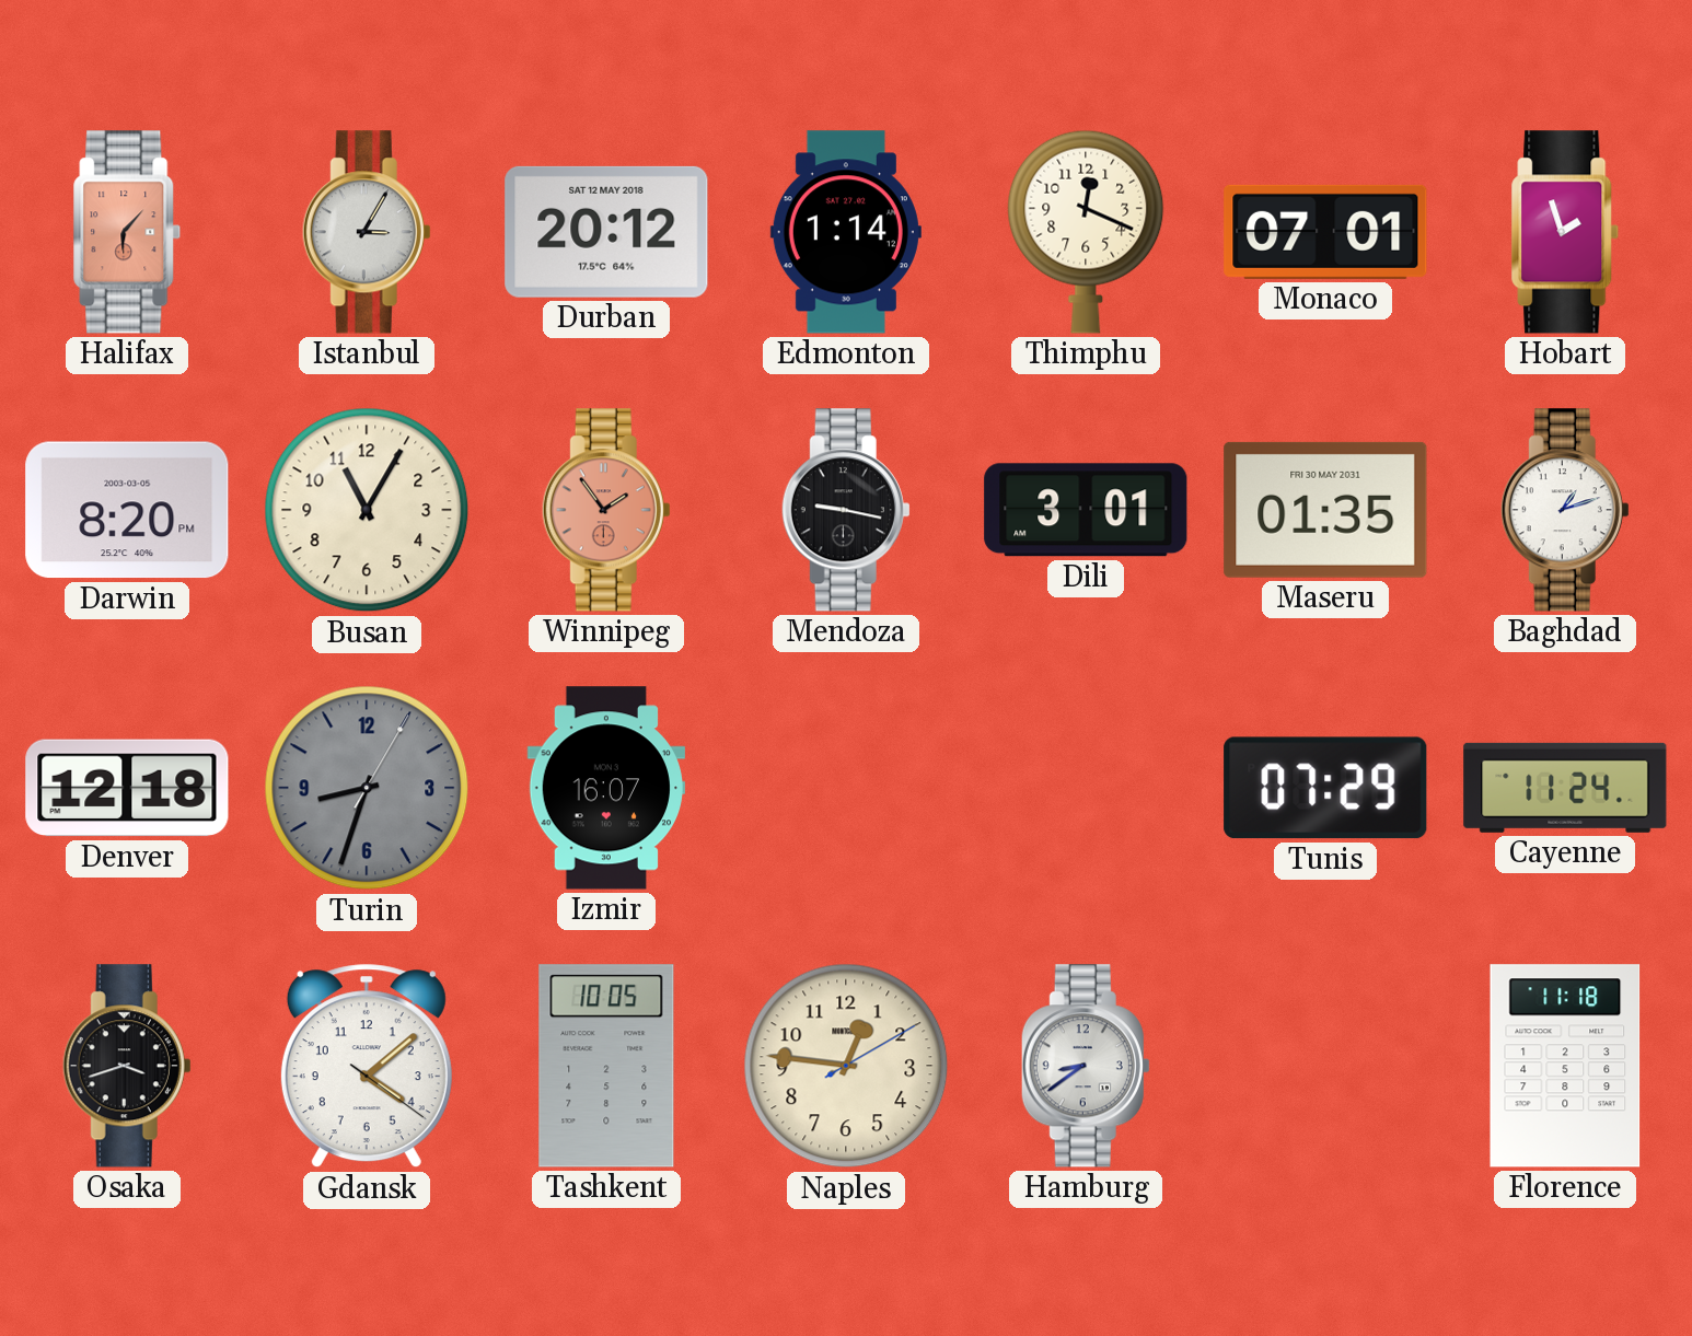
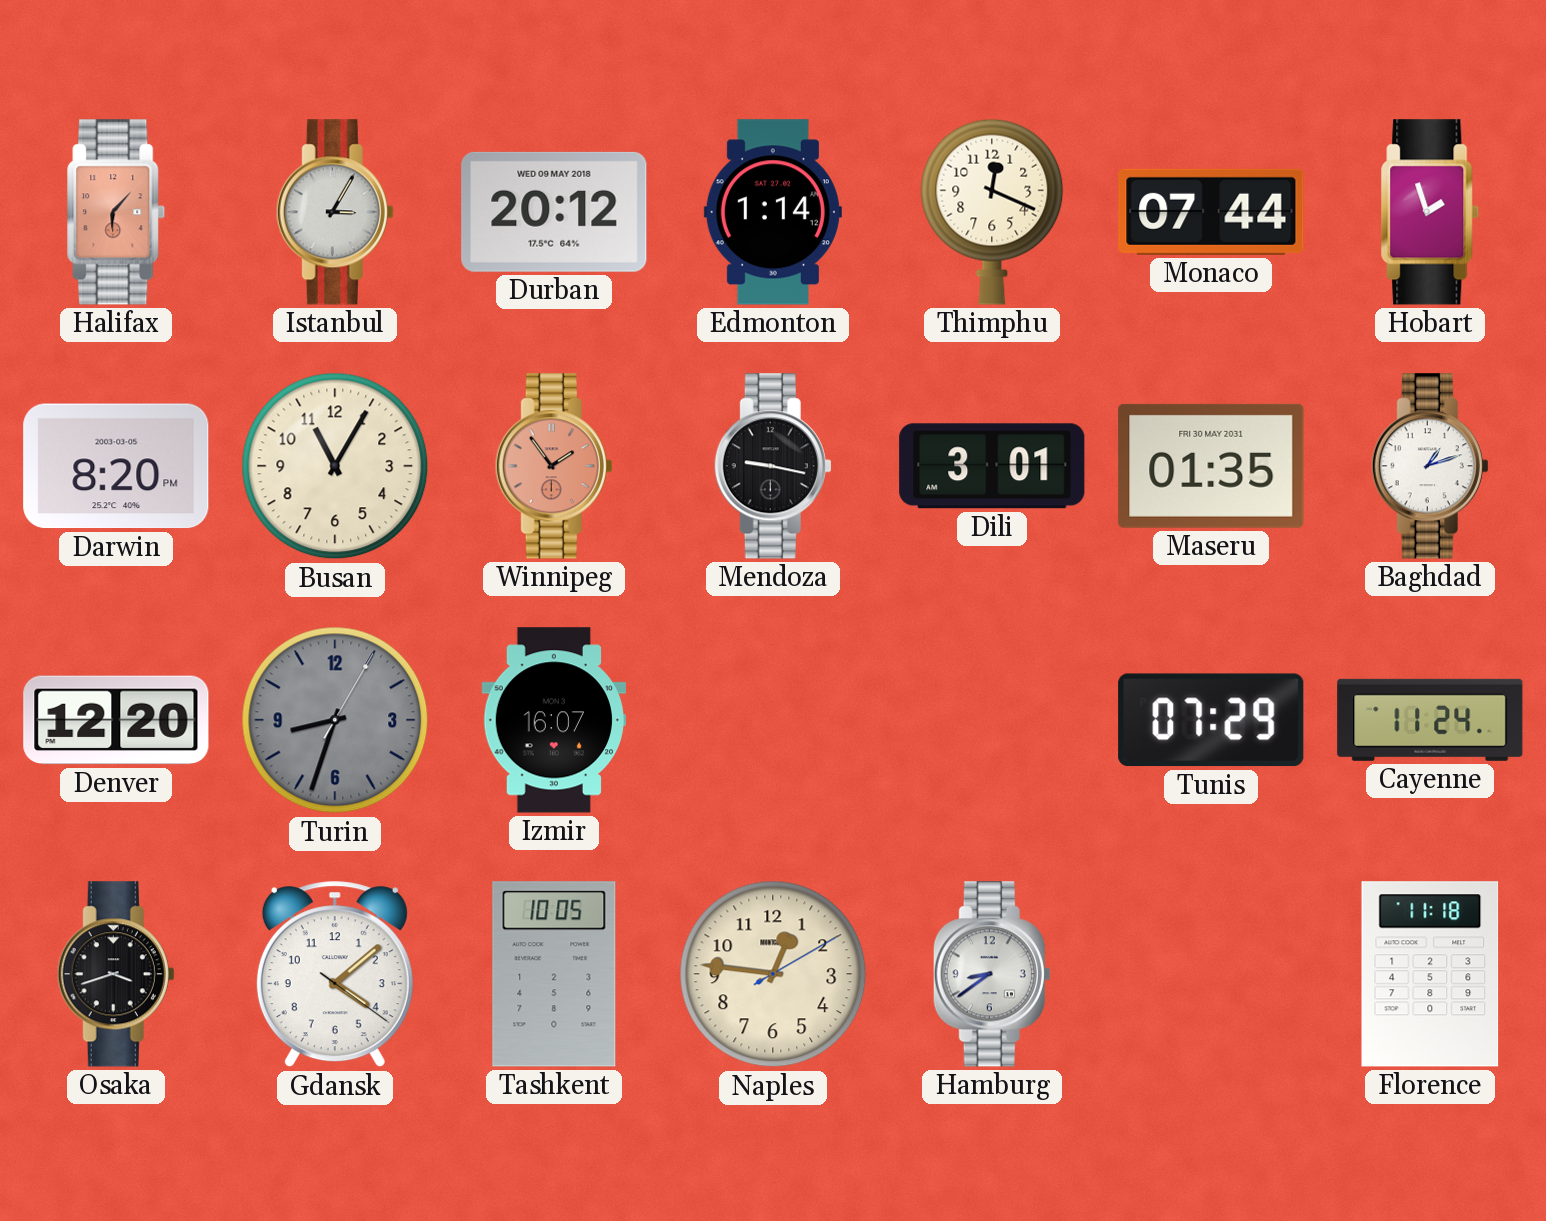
Durban date: SAT 12 MAY 2018 -> WED 09 MAY 2018
Monaco: 07:01 -> 07:44
Denver: 12:18 -> 12:20
